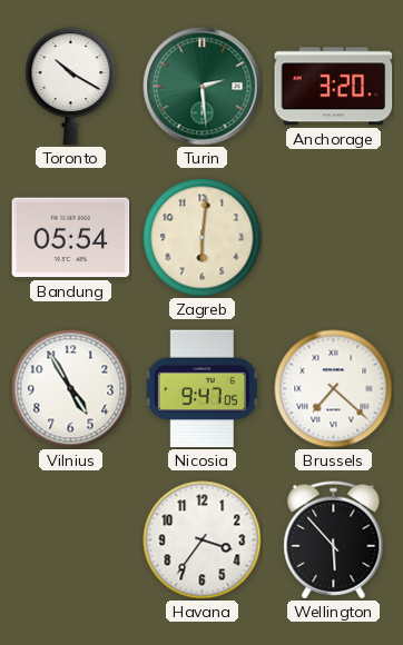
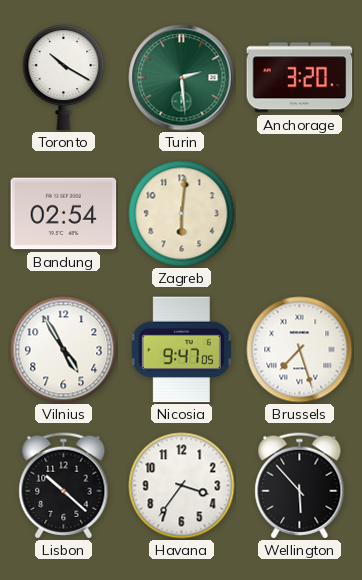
Bandung: 05:54 -> 02:54
Brussels: 7:22 -> 7:27
Lisbon: none -> 10:22
